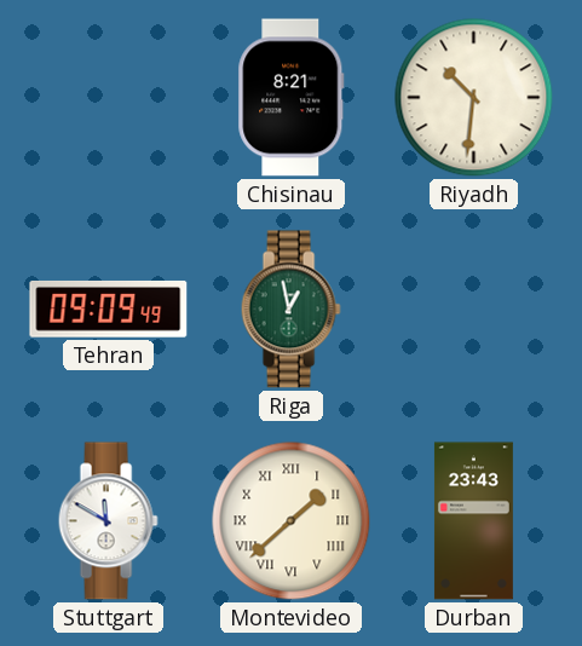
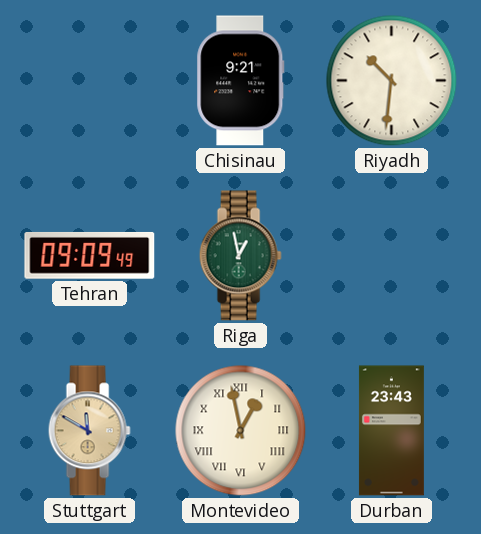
Chisinau: 8:21 -> 9:21
Stuttgart dial: white -> champagne
Montevideo: 1:38 -> 12:58
